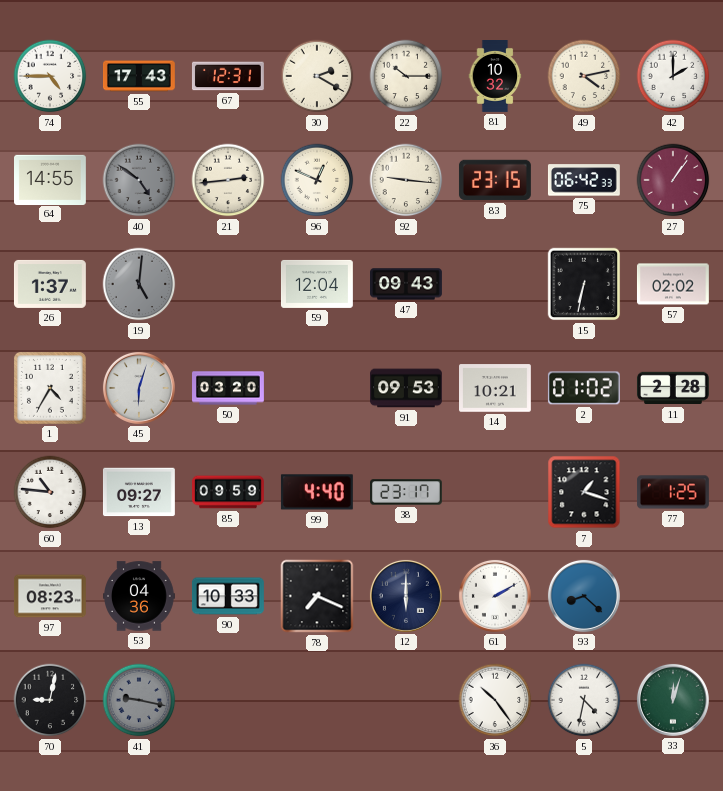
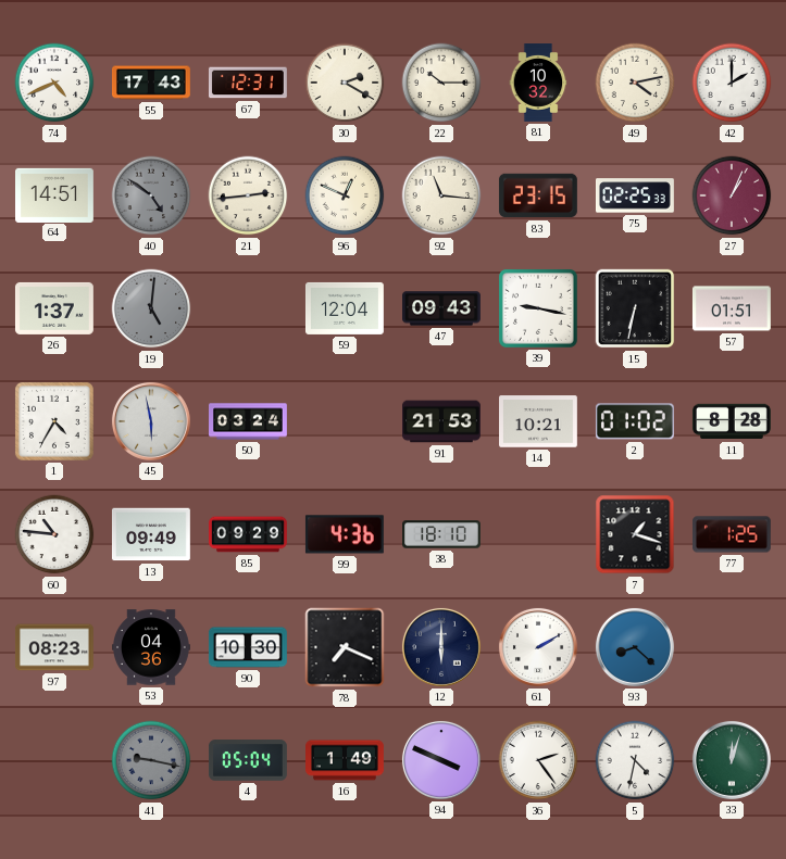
74: 4:45 -> 4:41
64: 14:55 -> 14:51
92: 9:16 -> 11:16
75: 06:42 -> 02:25
27: 1:06 -> 1:04
39: none -> 9:17
57: 02:02 -> 01:51
45: 6:03 -> 5:58
50: 03:20 -> 03:24
91: 09:53 -> 21:53
11: 2:28 -> 8:28
13: 09:27 -> 09:49
85: 09:59 -> 09:29
99: 4:40 -> 4:36
38: 23:17 -> 18:10
90: 10:33 -> 10:30
70: 9:02 -> none
4: none -> 05:04
16: none -> 1:49
94: none -> 3:49
36: 10:24 -> 2:24
